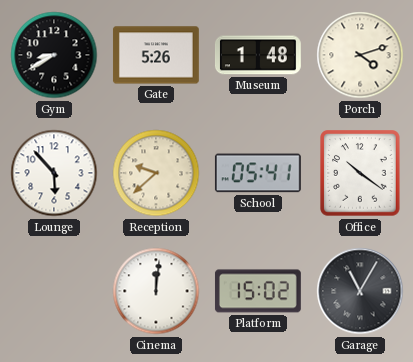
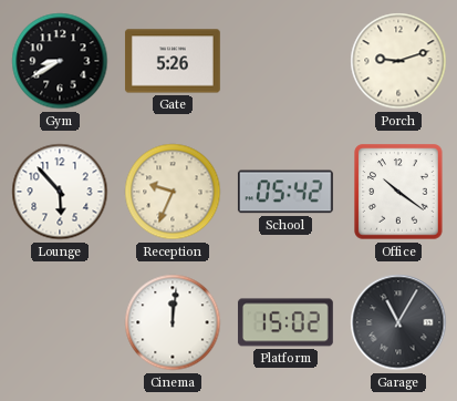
Museum: 1:48 -> none
Porch: 4:12 -> 9:12
Reception: 9:38 -> 9:34
School: 05:41 -> 05:42
